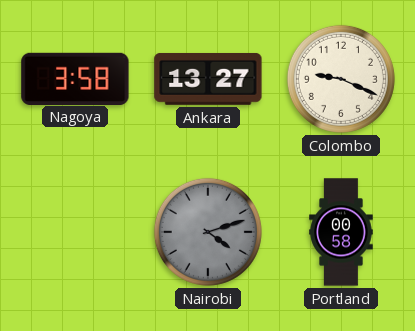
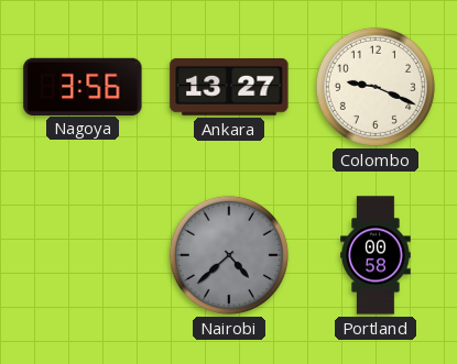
Nagoya: 3:58 -> 3:56
Nairobi: 4:12 -> 4:38
